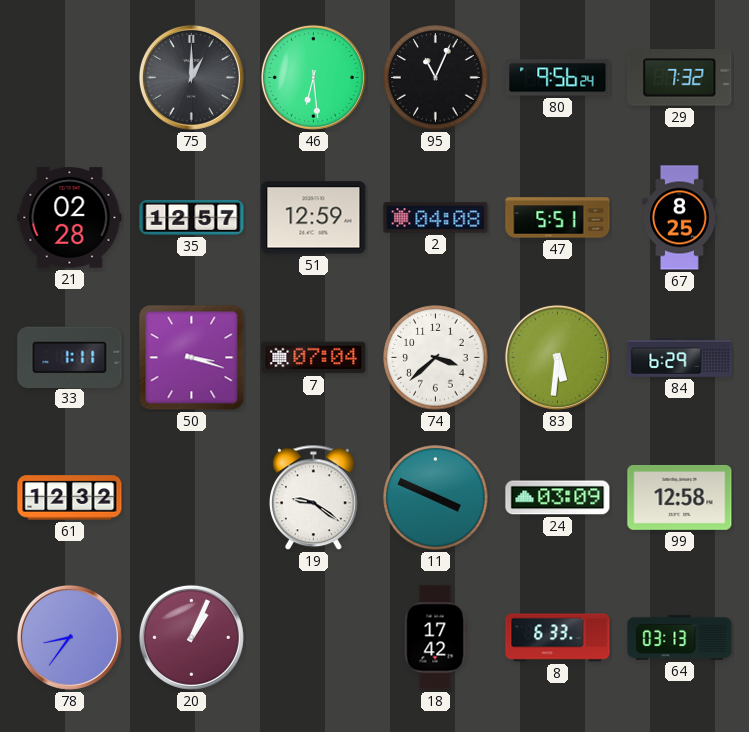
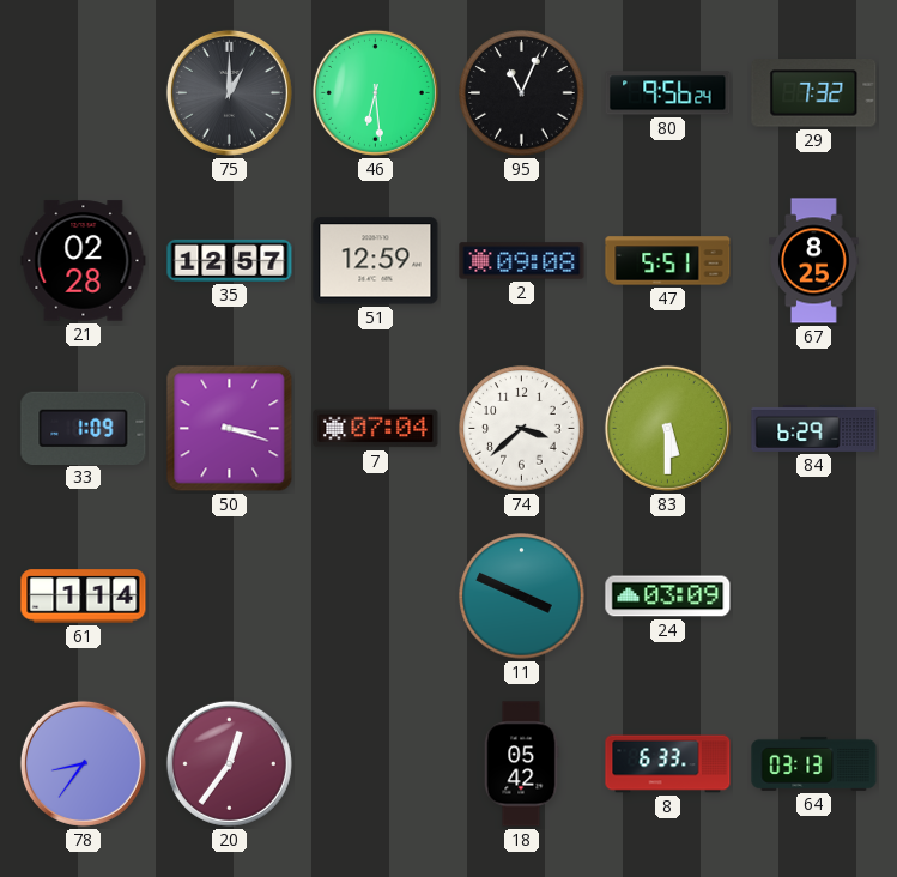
2: 04:08 -> 09:08
33: 1:11 -> 1:09
83: 5:31 -> 5:30
61: 12:32 -> 1:14
19: 9:21 -> none
99: 12:58 -> none
20: 1:04 -> 12:36
18: 17:42 -> 05:42
